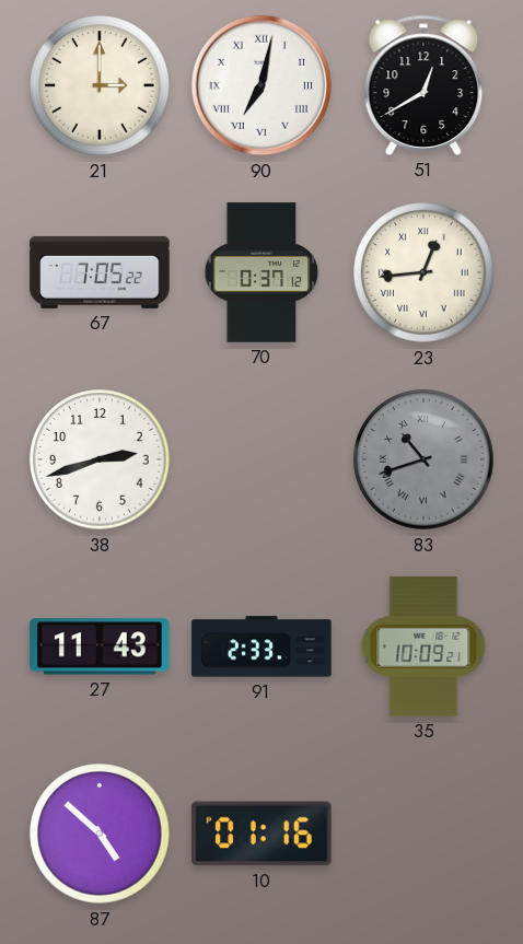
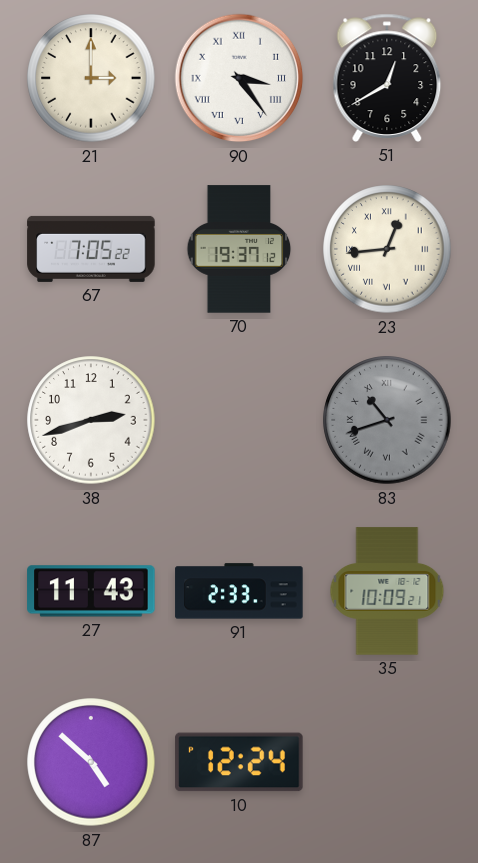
90: 7:02 -> 3:24
70: 0:37 -> 19:37
10: 01:16 -> 12:24
